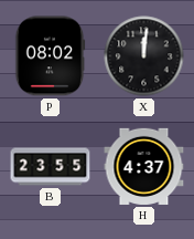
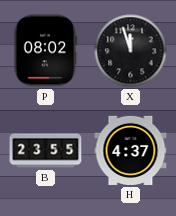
X: 12:01 -> 11:57
